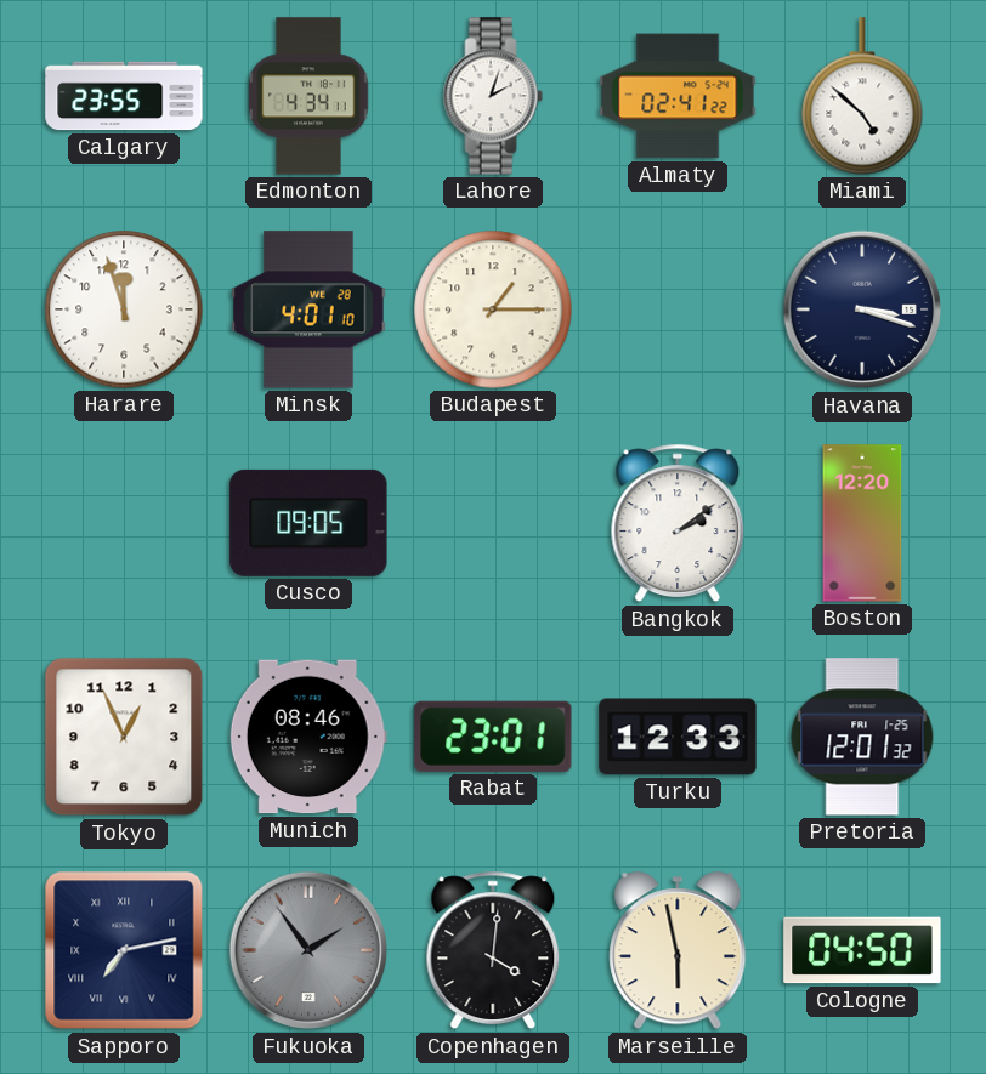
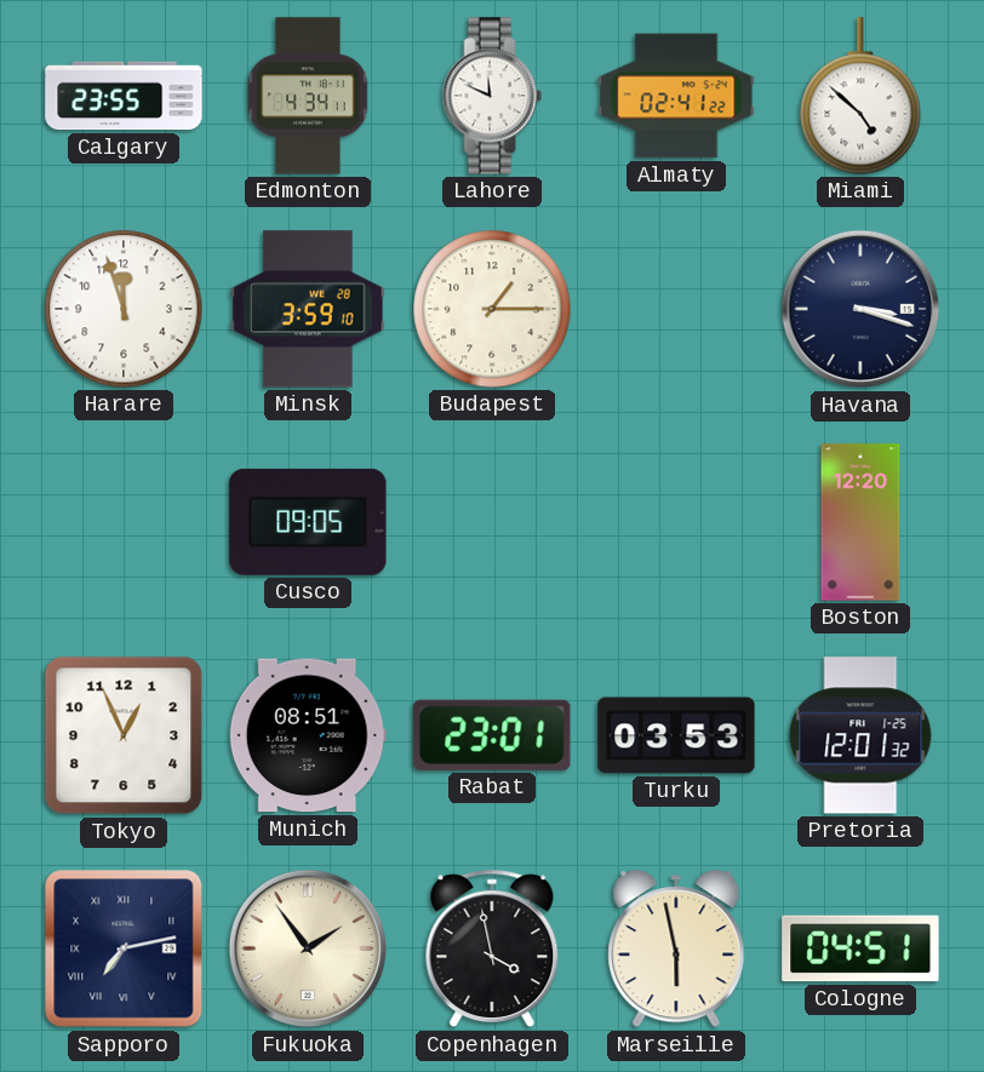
Lahore: 2:03 -> 11:49
Minsk: 4:01 -> 3:59
Bangkok: 2:09 -> none
Munich: 08:46 -> 08:51
Turku: 12:33 -> 03:53
Fukuoka dial: grey -> cream
Copenhagen: 4:01 -> 3:58
Cologne: 04:50 -> 04:51
